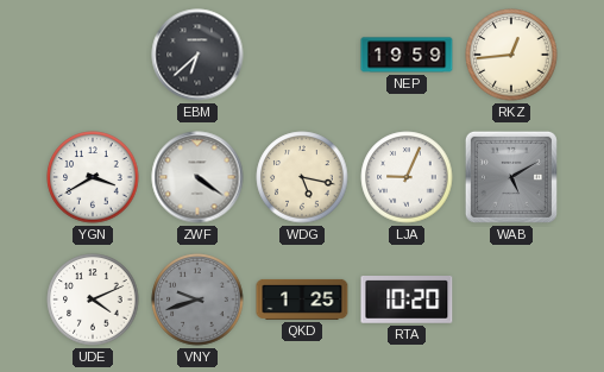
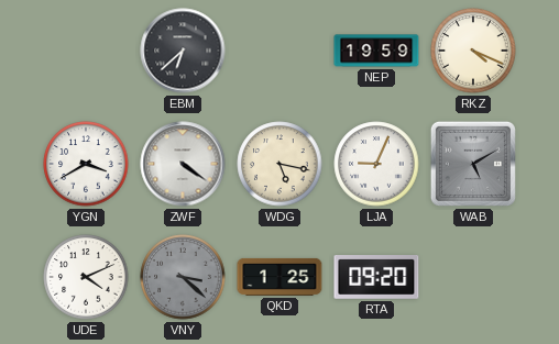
RKZ: 12:44 -> 4:19
VNY: 9:42 -> 3:22
RTA: 10:20 -> 09:20
